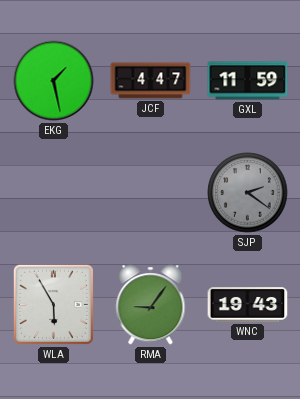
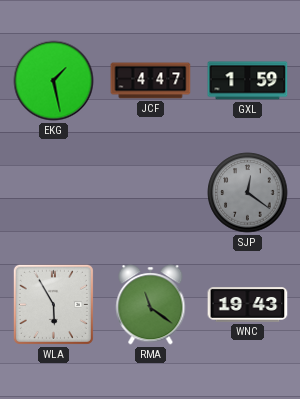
GXL: 11:59 -> 1:59
SJP: 2:21 -> 12:21
RMA: 9:06 -> 11:21
